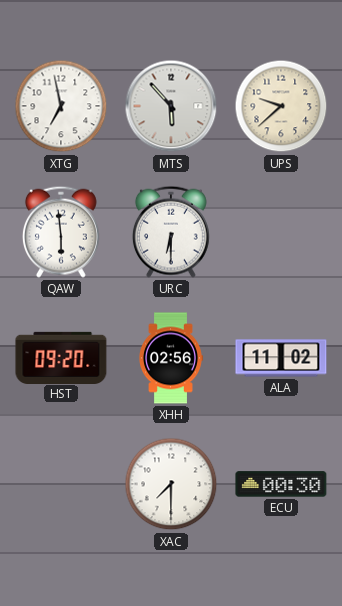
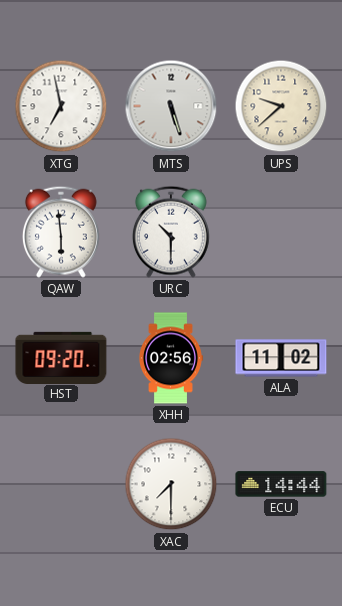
MTS: 5:53 -> 5:27
URC: 6:30 -> 10:30
ECU: 00:30 -> 14:44
